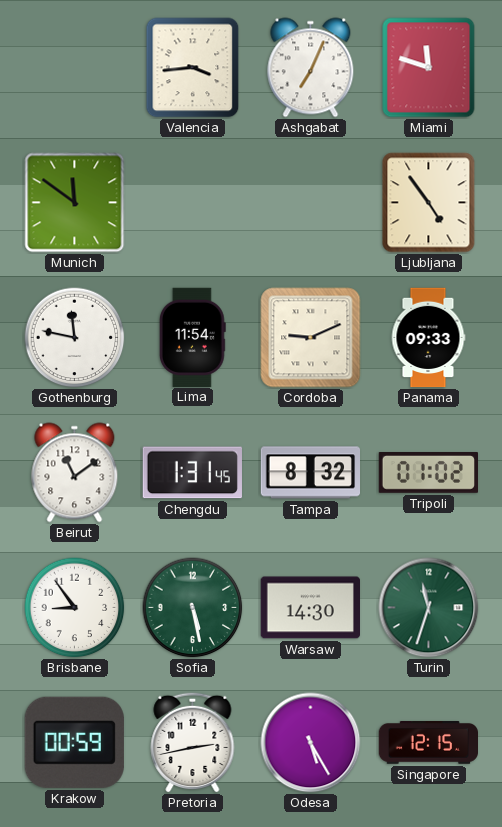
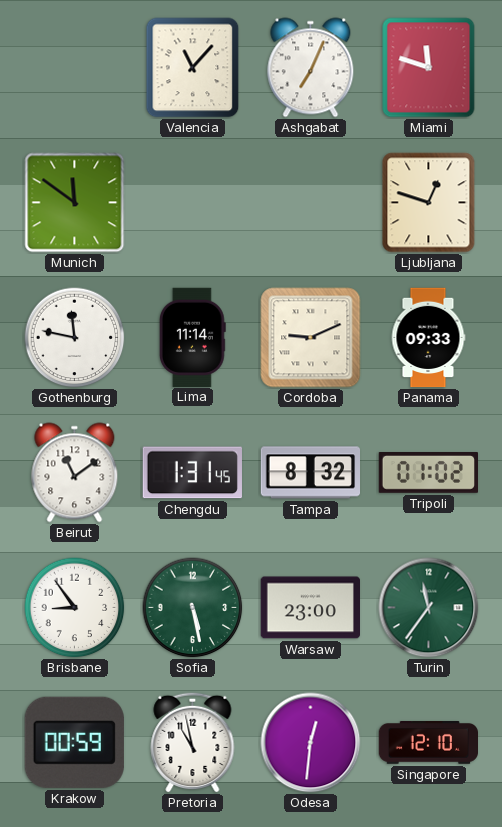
Valencia: 3:44 -> 11:07
Ljubljana: 4:54 -> 12:48
Lima: 11:54 -> 11:14
Warsaw: 14:30 -> 23:00
Turin: 11:33 -> 11:36
Pretoria: 2:43 -> 10:58
Odesa: 5:25 -> 12:31
Singapore: 12:15 -> 12:10
